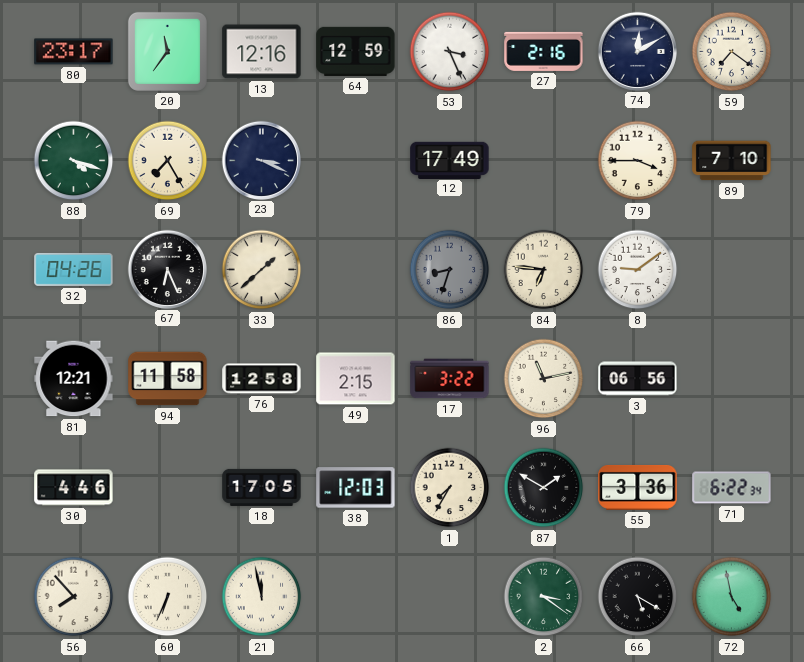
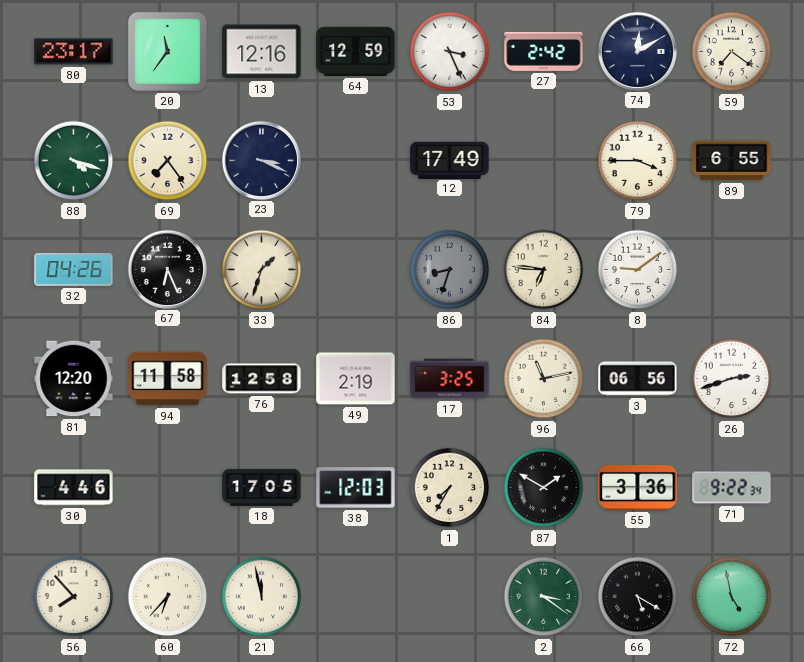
27: 2:16 -> 2:42
69: 7:25 -> 7:24
89: 7:10 -> 6:55
33: 1:38 -> 1:33
81: 12:21 -> 12:20
49: 2:15 -> 2:19
17: 3:22 -> 3:25
26: none -> 2:42
71: 6:22 -> 9:22
60: 6:34 -> 6:37
